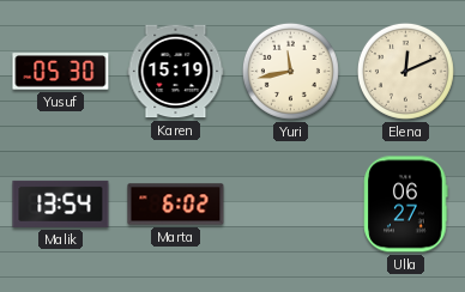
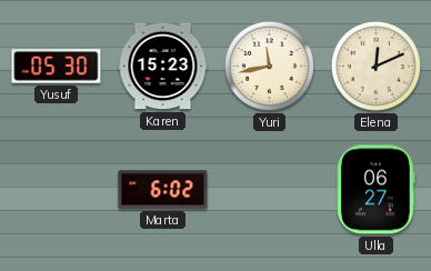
Karen: 15:19 -> 15:23
Malik: 13:54 -> none
